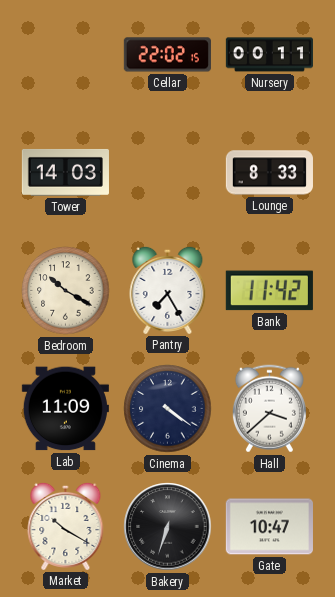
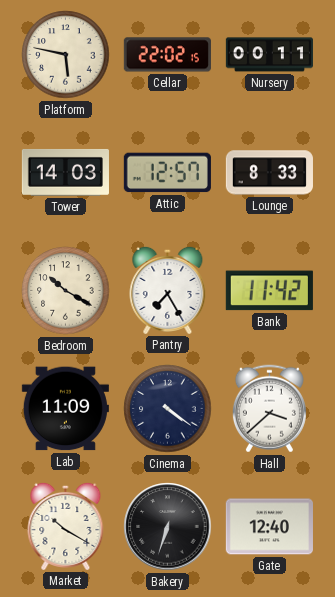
Platform: none -> 5:47
Attic: none -> 12:57
Gate: 10:47 -> 12:40
